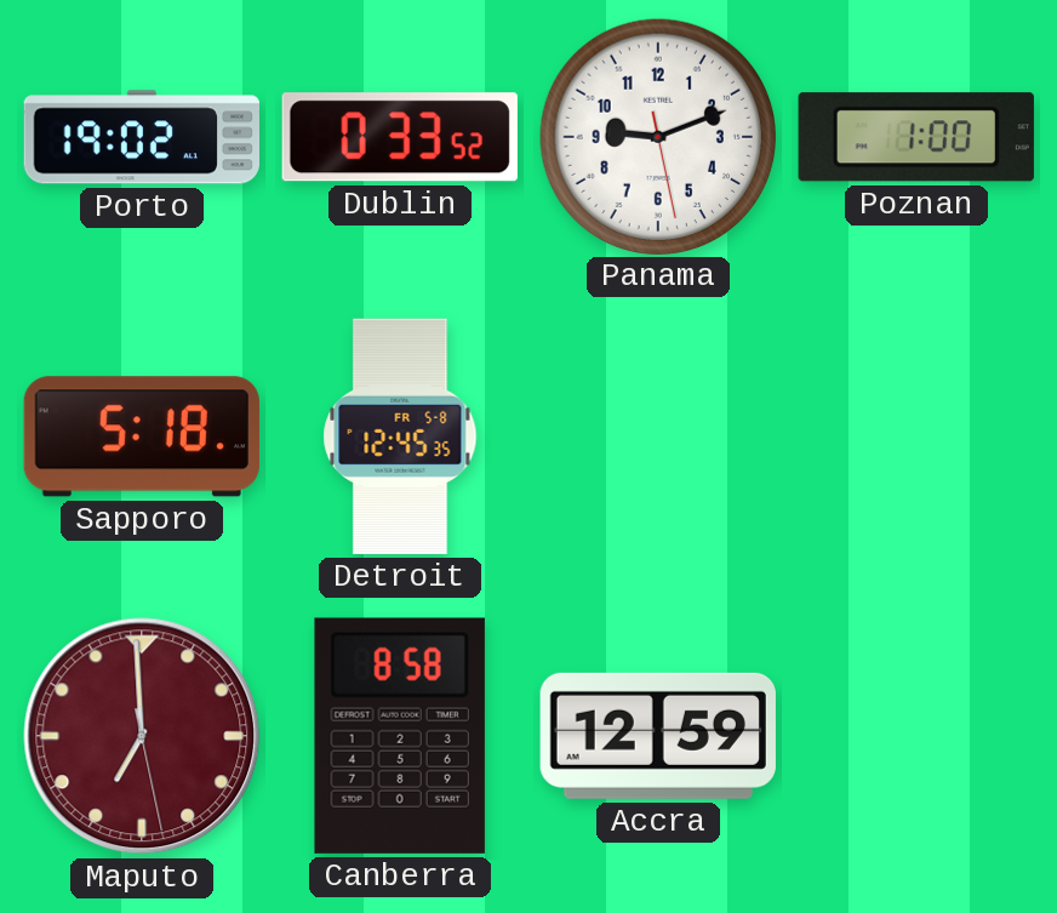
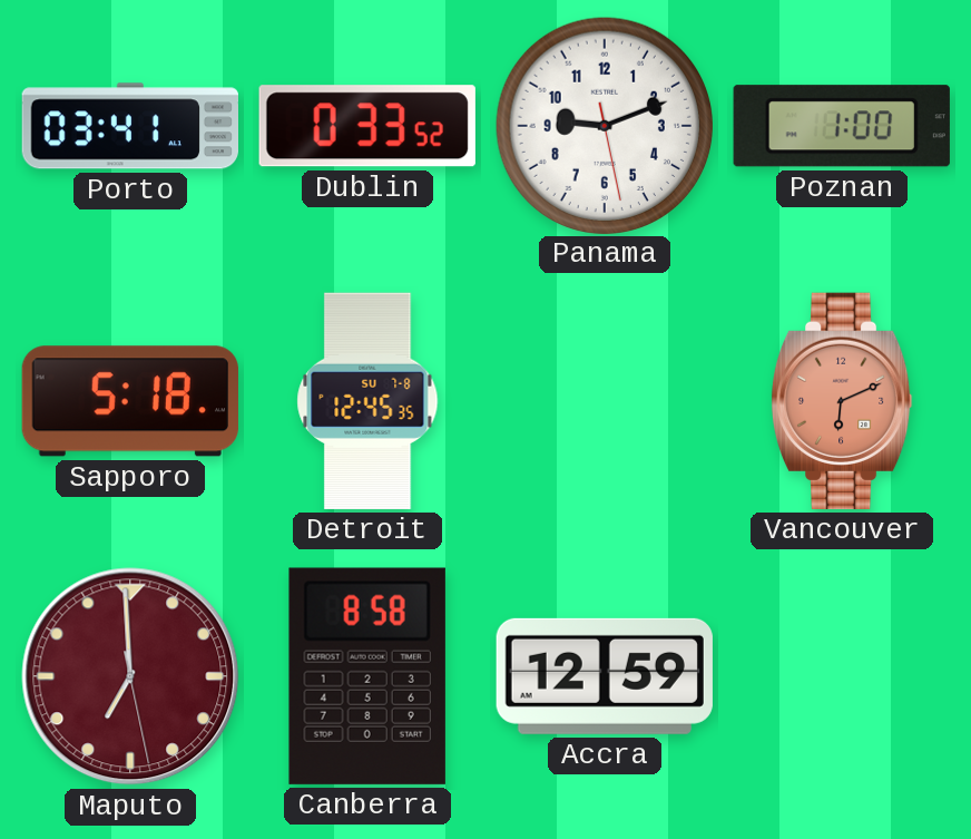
Porto: 19:02 -> 03:41
Detroit date: FR 5-8 -> SU 7-8
Vancouver: none -> 6:11
